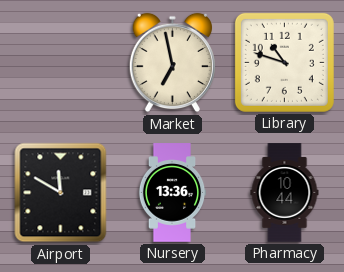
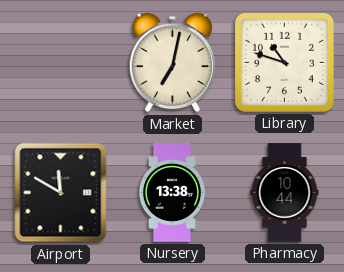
Market: 6:58 -> 7:02
Nursery: 13:36 -> 13:38
